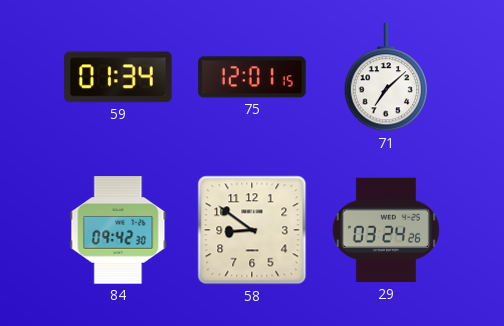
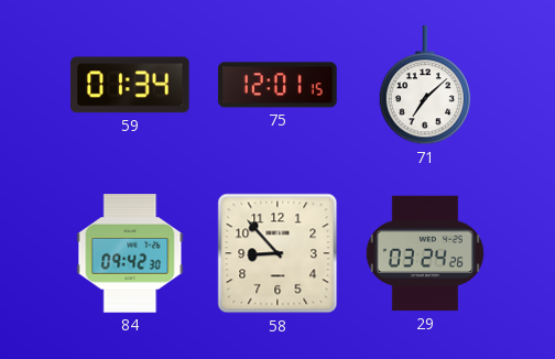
58: 8:51 -> 8:53
